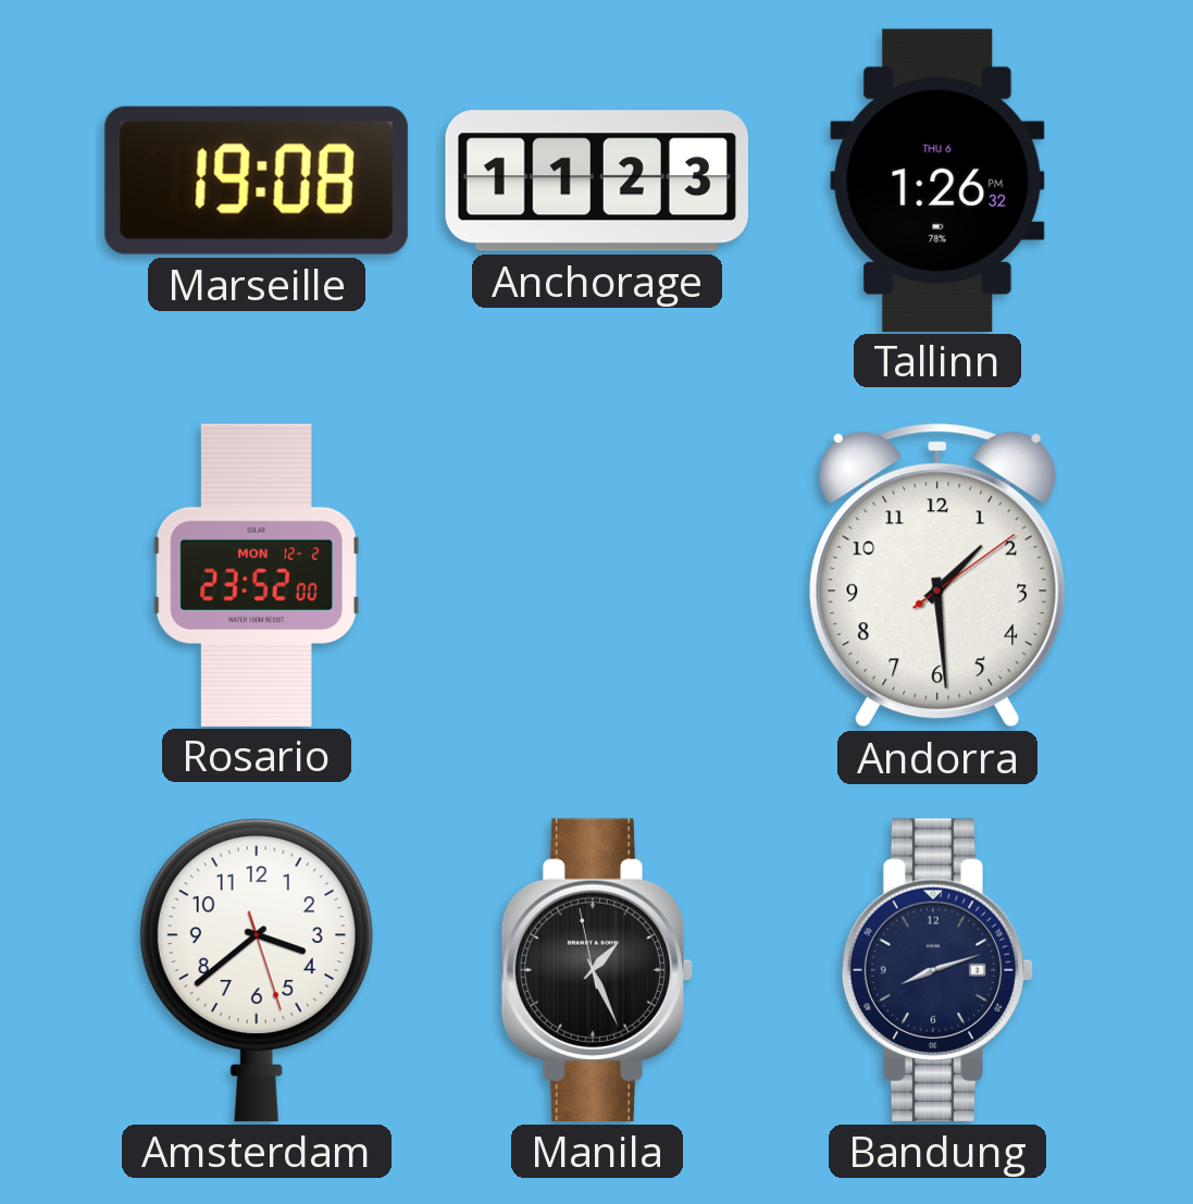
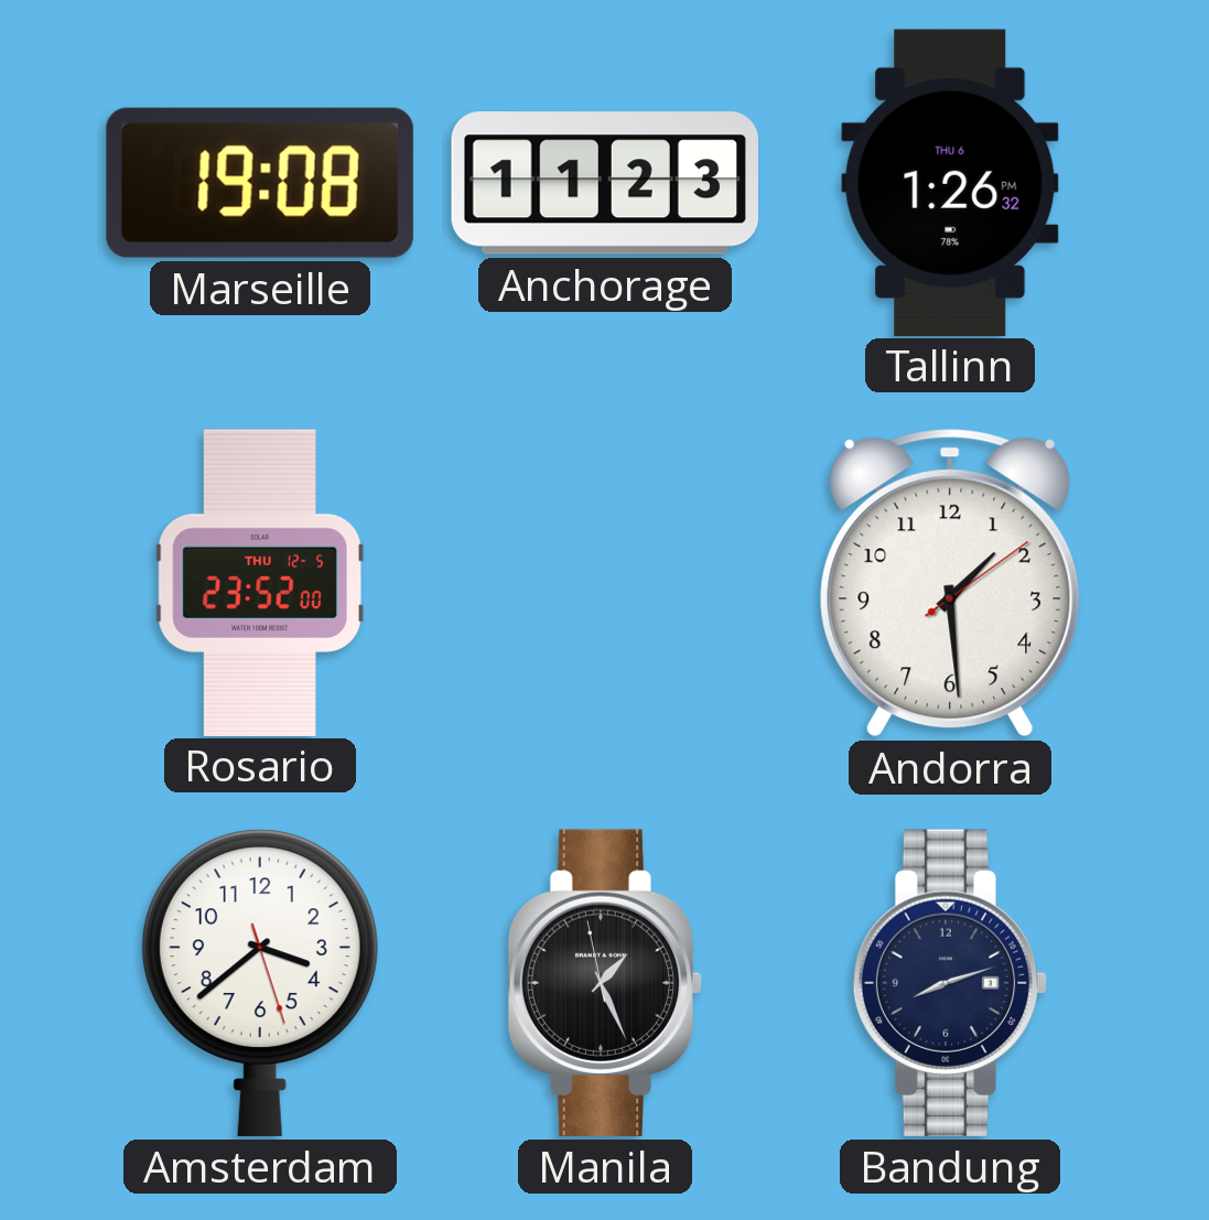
Rosario date: MON 12-2 -> THU 12-5
